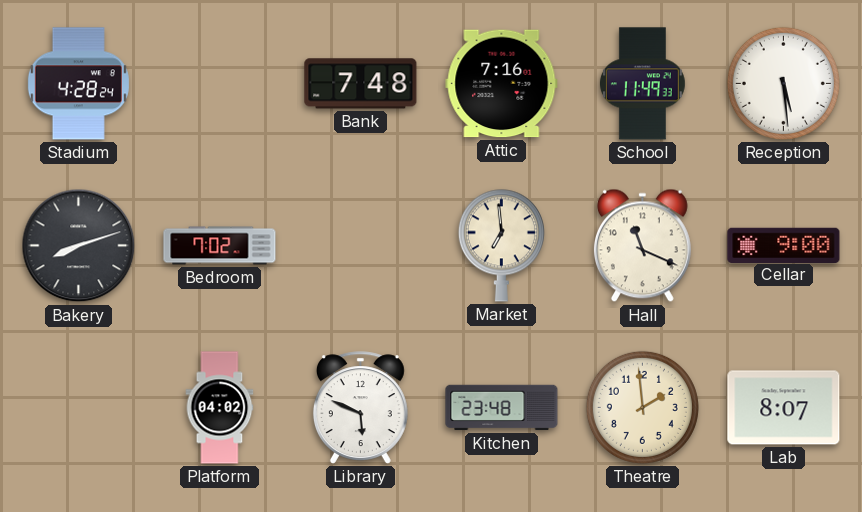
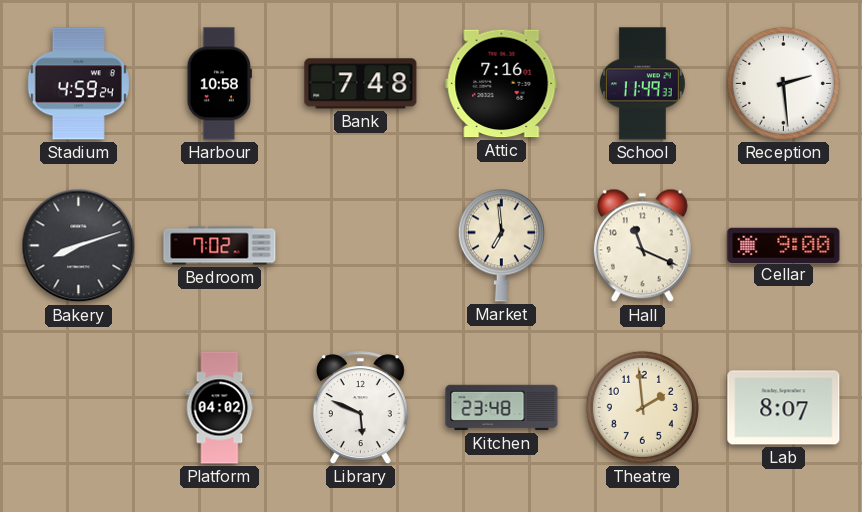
Stadium: 4:28 -> 4:59
Harbour: none -> 10:58
Reception: 5:29 -> 2:29
